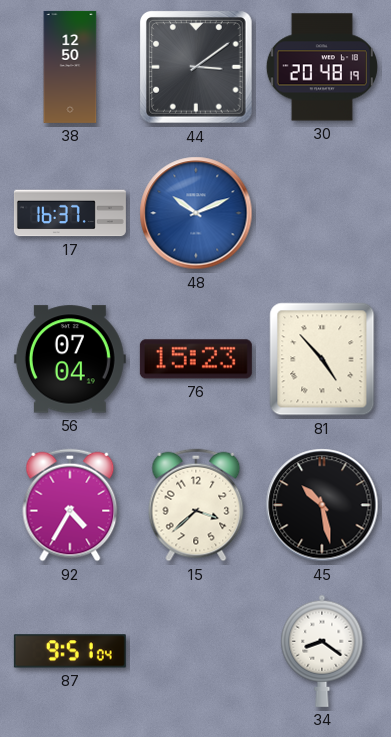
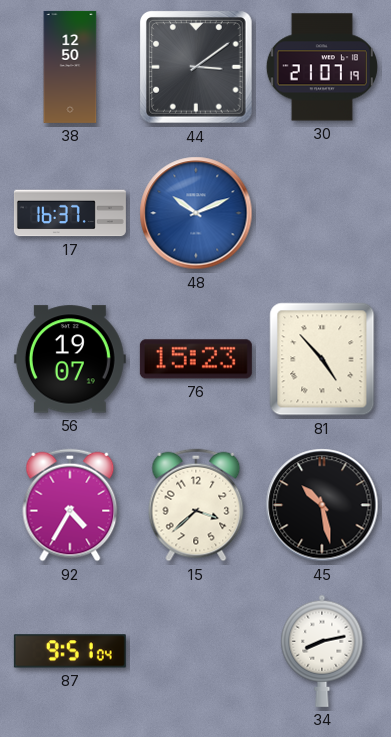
30: 20:48 -> 21:07
56: 07:04 -> 19:07
34: 8:21 -> 8:13
